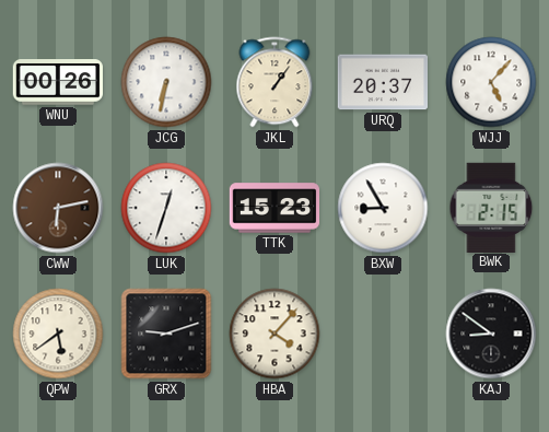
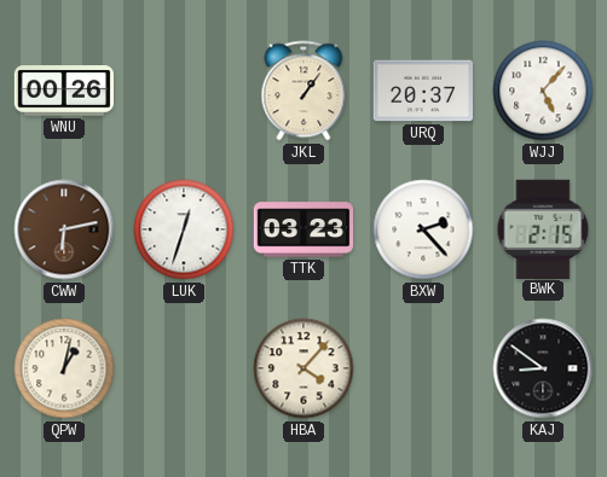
JCG: 6:32 -> none
TTK: 15:23 -> 03:23
BXW: 8:55 -> 2:23
QPW: 5:39 -> 1:02
GRX: 9:12 -> none
